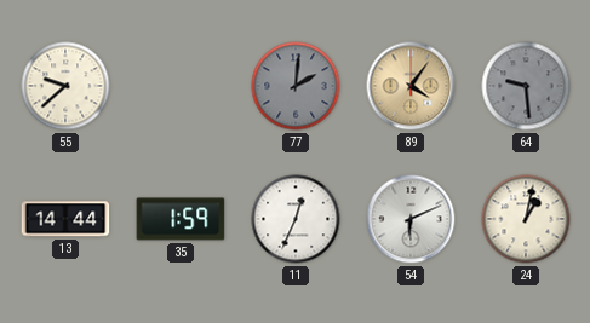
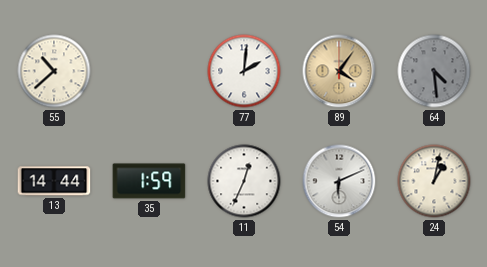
55: 9:38 -> 10:38
77 dial: grey -> white
64: 9:29 -> 4:29
